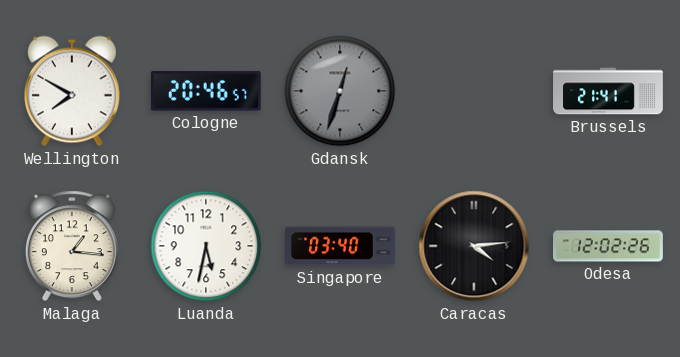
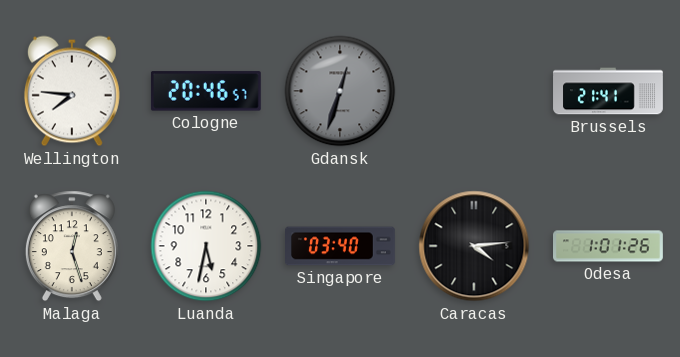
Wellington: 7:50 -> 7:46
Malaga: 1:16 -> 12:27
Odesa: 12:02 -> 1:01
